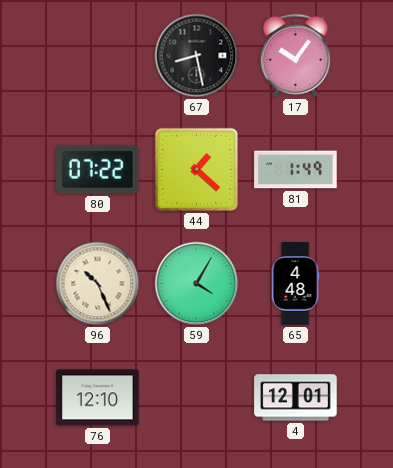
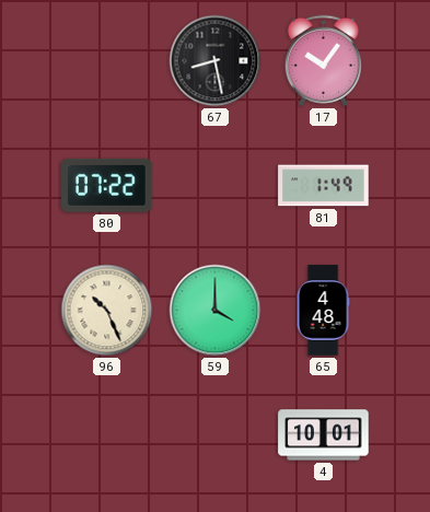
44: 1:22 -> none
59: 4:05 -> 4:00
76: 12:10 -> none
4: 12:01 -> 10:01
